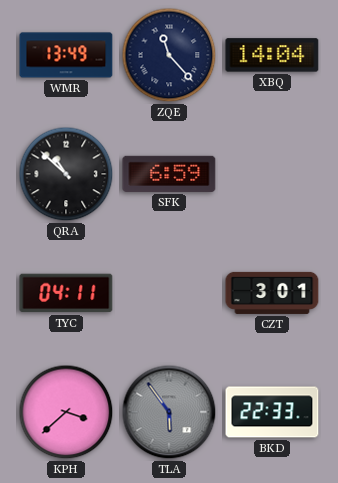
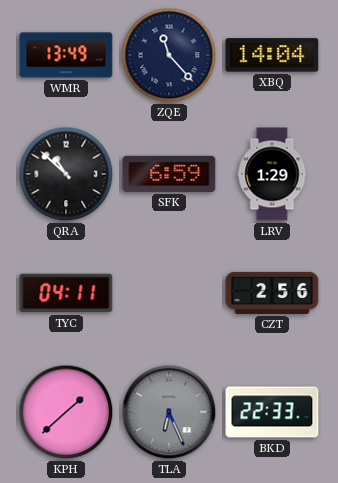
LRV: none -> 1:29
CZT: 3:01 -> 2:56
KPH: 3:38 -> 1:38
TLA: 5:54 -> 6:26
